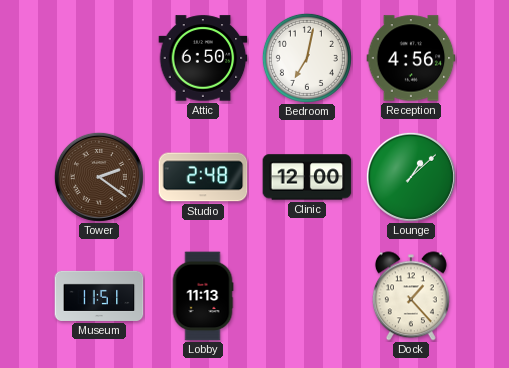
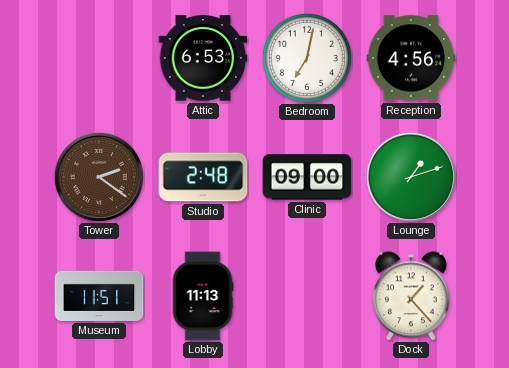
Attic: 6:50 -> 6:53
Clinic: 12:00 -> 09:00
Lounge: 1:08 -> 1:12
